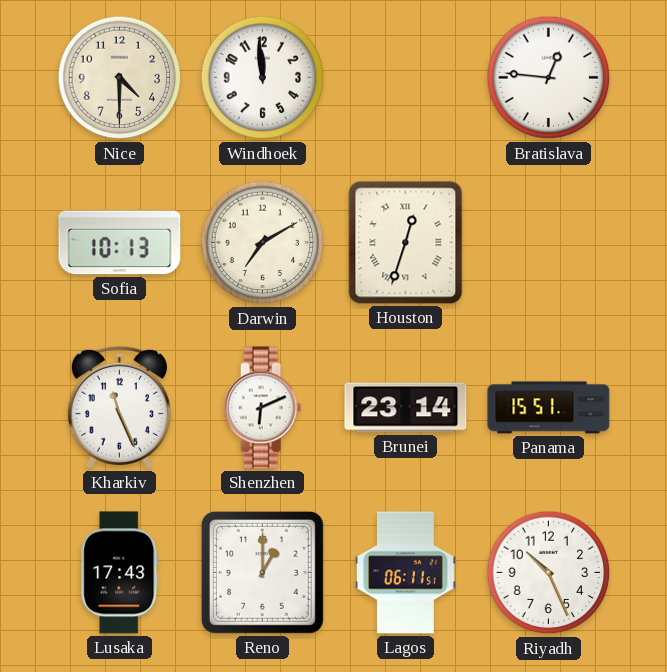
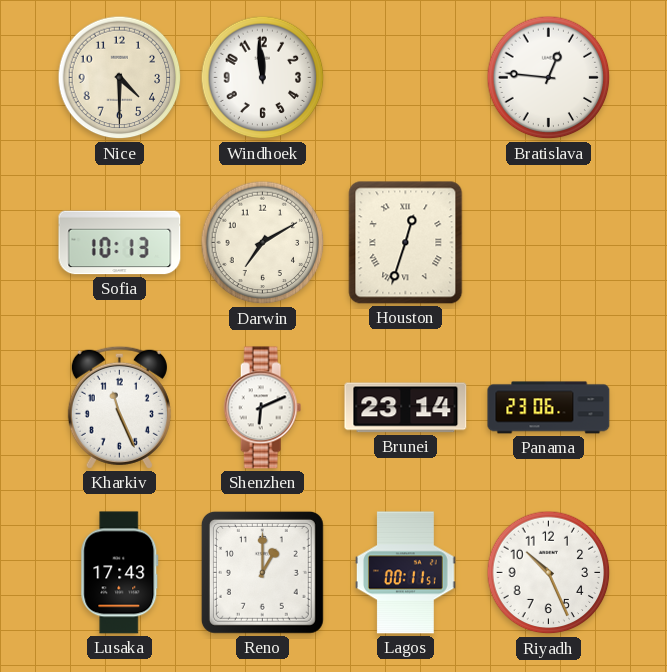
Panama: 15:51 -> 23:06
Lagos: 06:11 -> 00:11
